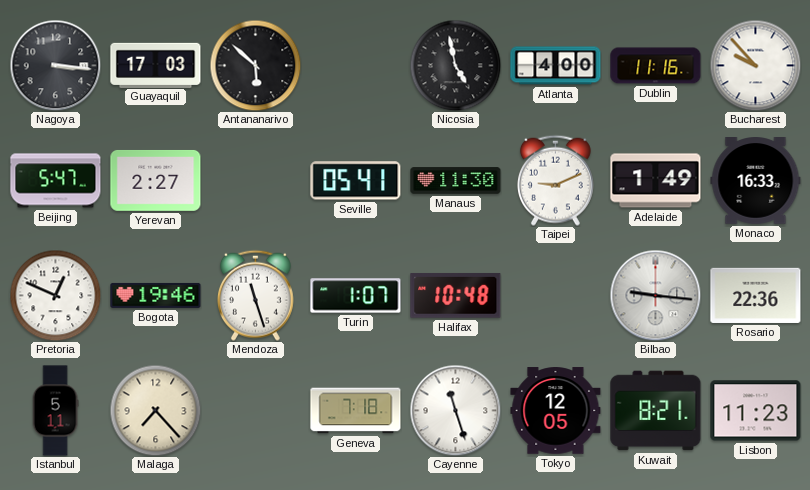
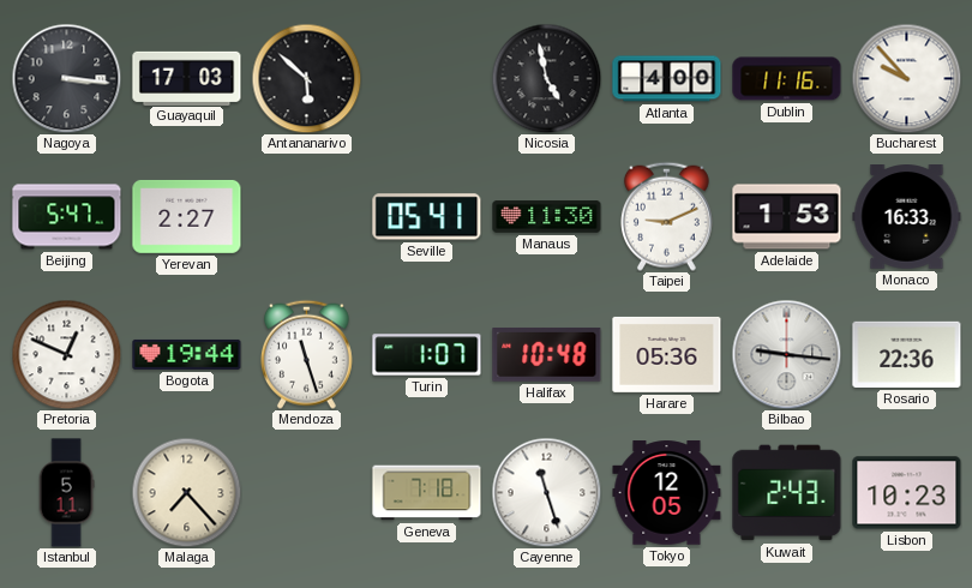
Adelaide: 1:49 -> 1:53
Bogota: 19:46 -> 19:44
Harare: none -> 05:36
Kuwait: 8:21 -> 2:43
Lisbon: 11:23 -> 10:23
